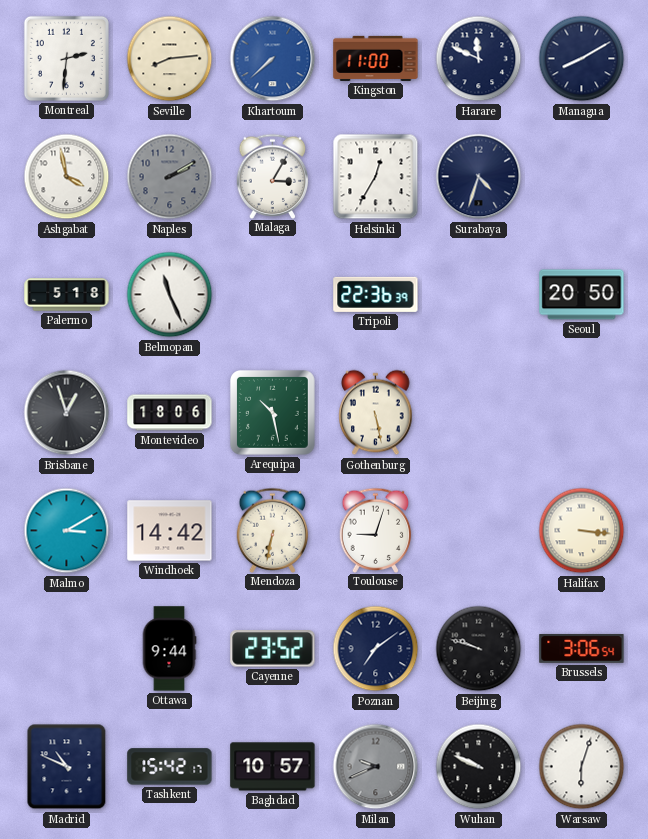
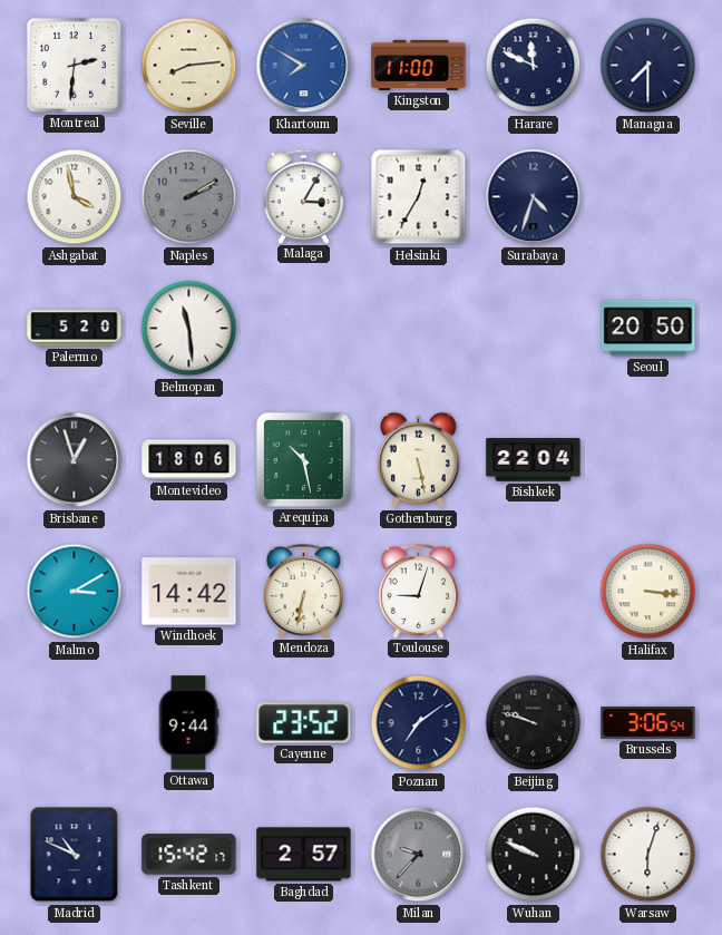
Khartoum: 7:38 -> 7:50
Managua: 8:10 -> 7:30
Palermo: 5:18 -> 5:20
Belmopan: 11:26 -> 11:29
Tripoli: 22:36 -> none
Bishkek: none -> 22:04
Baghdad: 10:57 -> 2:57
Milan: 9:41 -> 9:37
